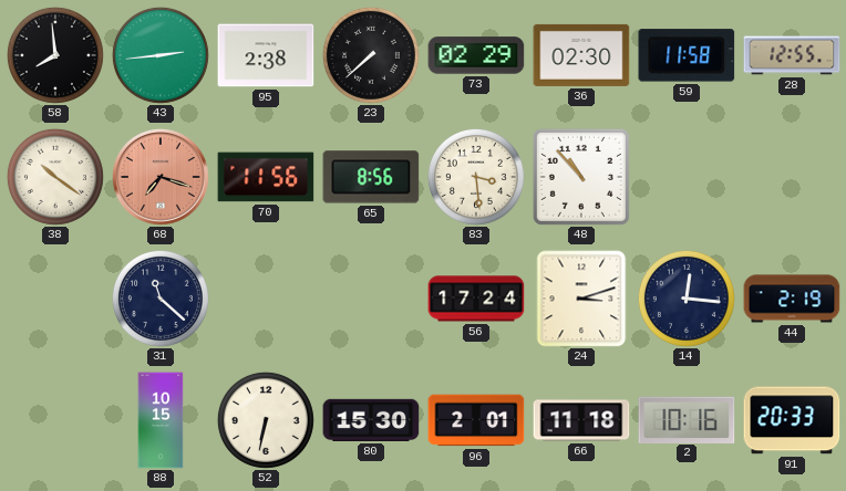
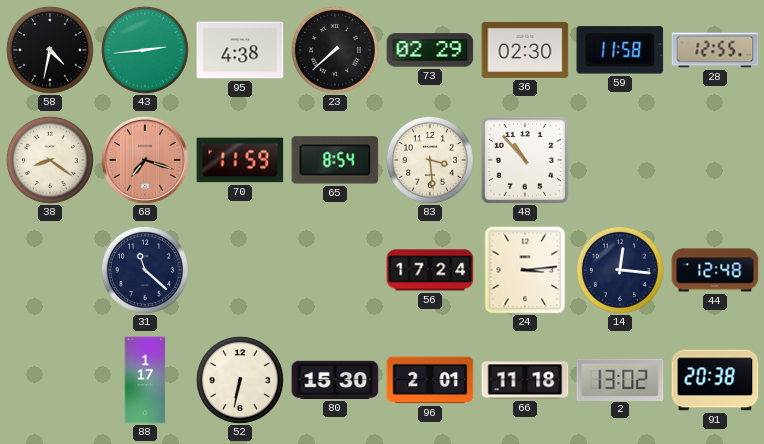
58: 7:59 -> 4:32
95: 2:38 -> 4:38
38: 10:21 -> 8:21
70: 11:56 -> 11:59
65: 8:56 -> 8:54
24: 3:12 -> 3:14
44: 2:19 -> 12:48
88: 10:15 -> 1:17
2: 10:16 -> 13:02
91: 20:33 -> 20:38
